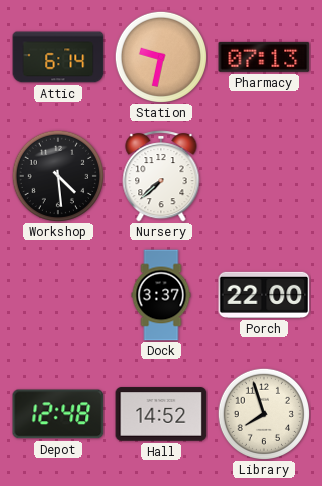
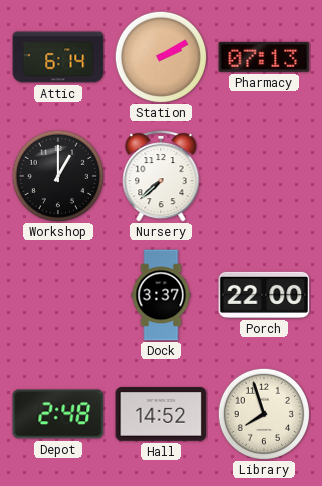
Station: 9:32 -> 2:10
Workshop: 4:29 -> 1:00
Depot: 12:48 -> 2:48
